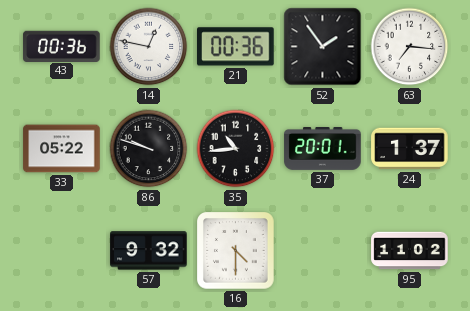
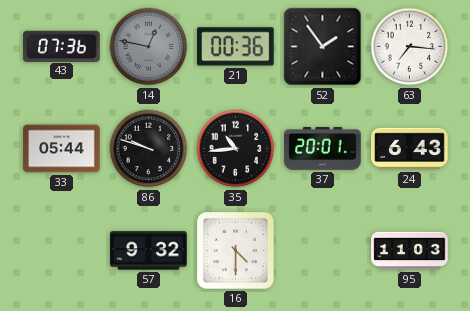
43: 00:36 -> 07:36
14 dial: white -> grey
33: 05:22 -> 05:44
24: 1:37 -> 6:43
95: 11:02 -> 11:03
